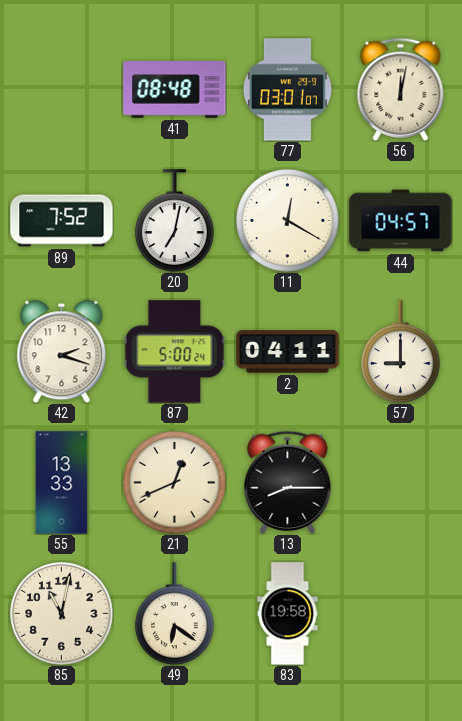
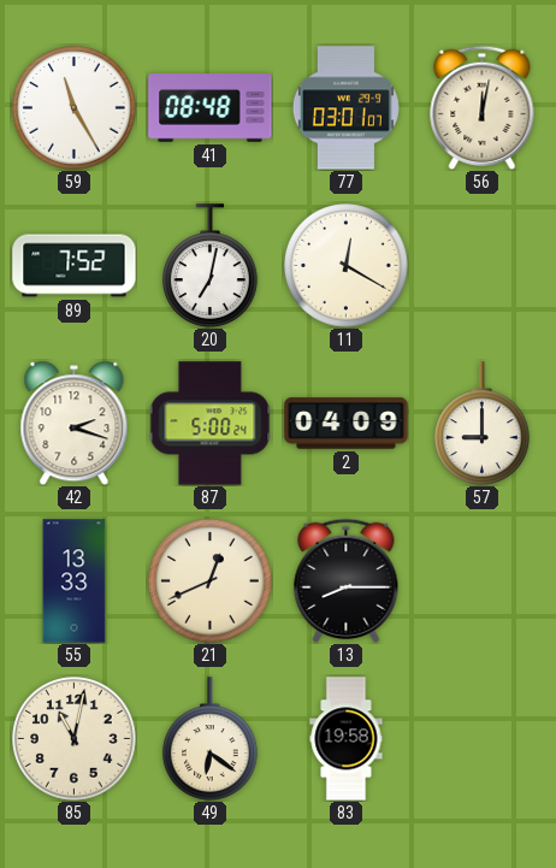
59: none -> 11:25
44: 04:57 -> none
2: 04:11 -> 04:09
